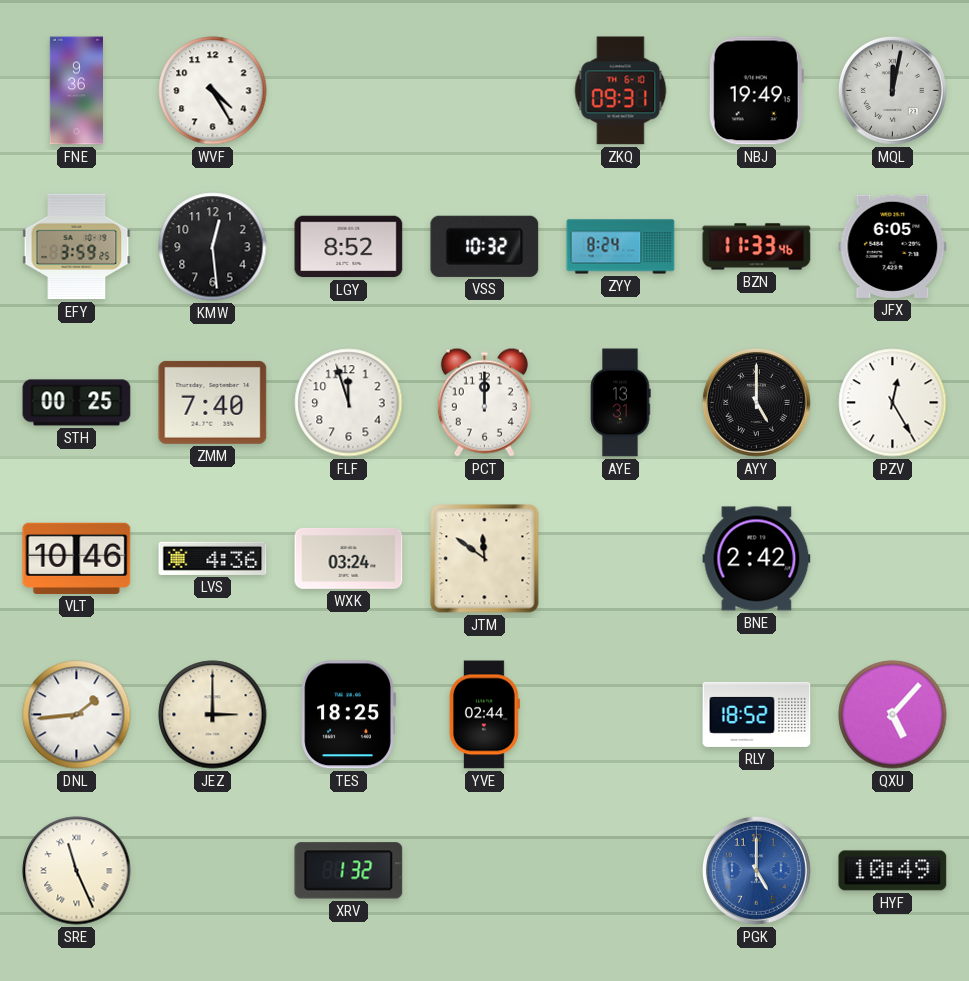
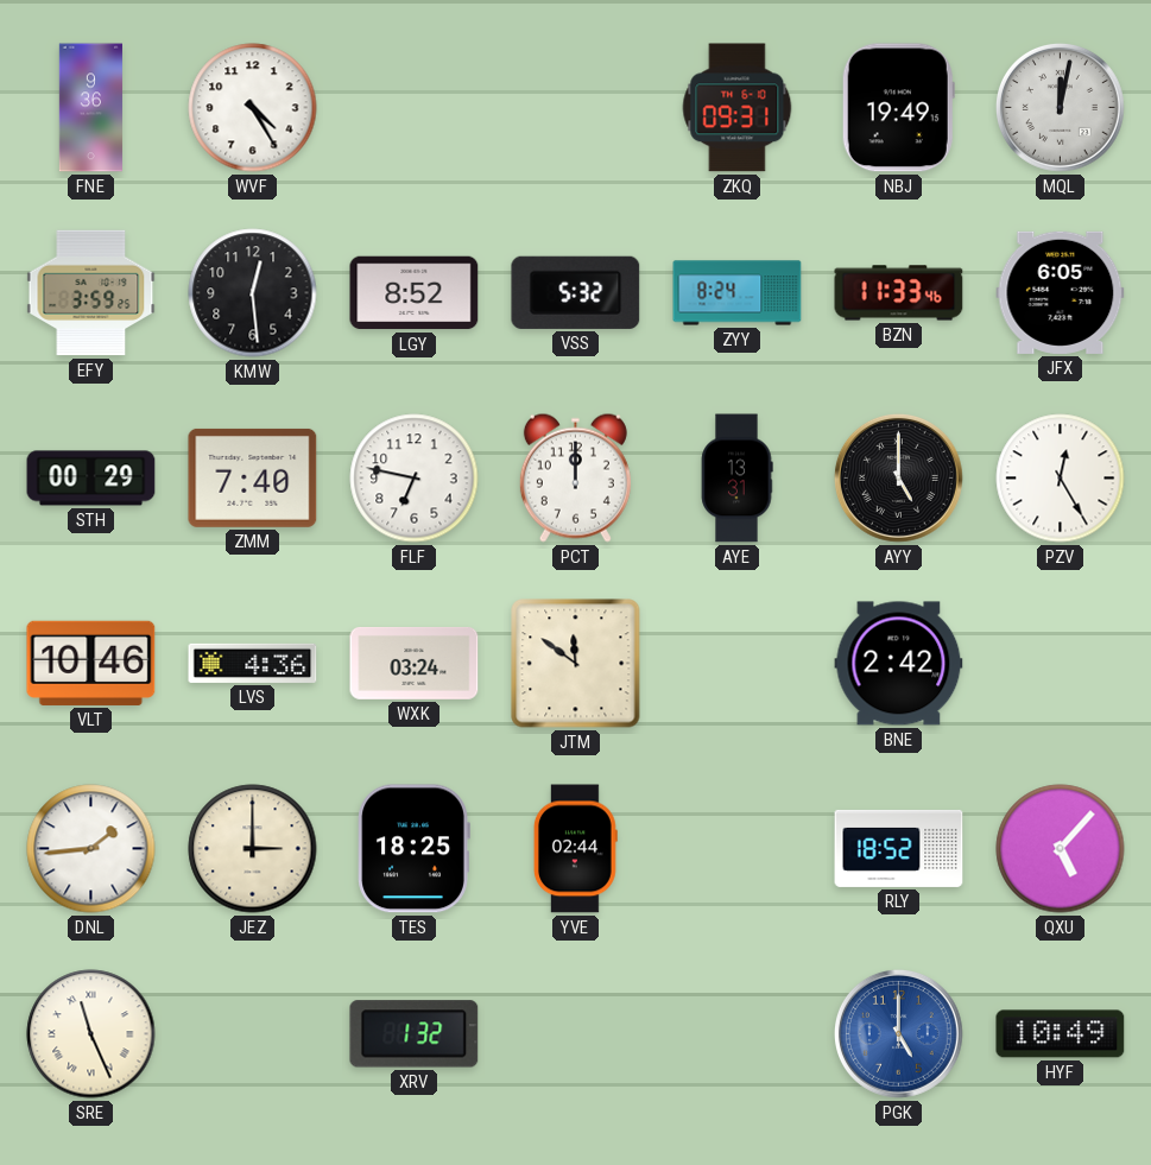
VSS: 10:32 -> 5:32
STH: 00:25 -> 00:29
FLF: 11:57 -> 6:47
